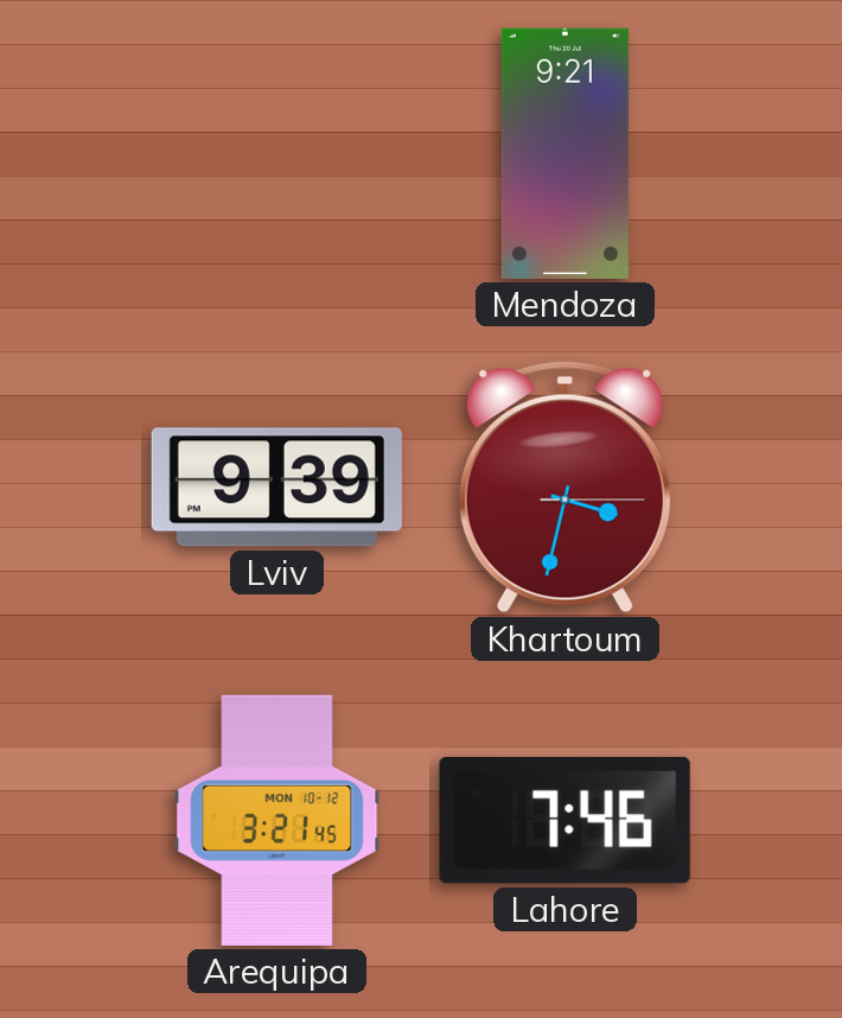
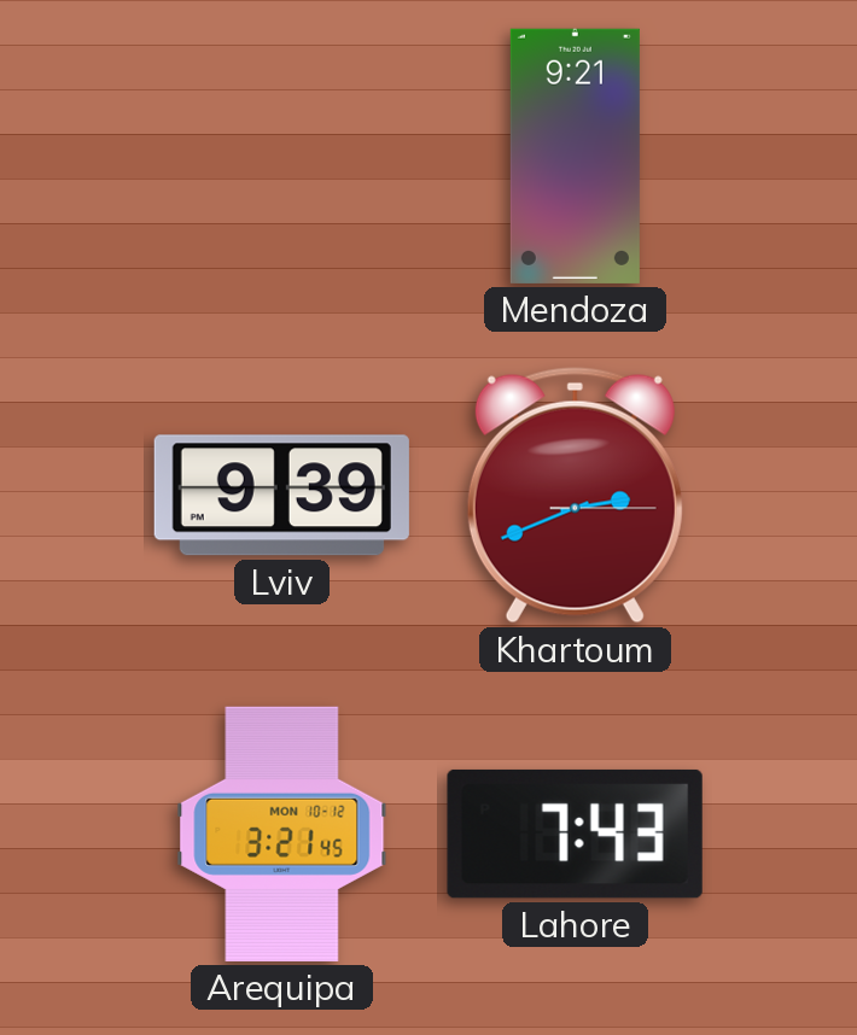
Khartoum: 3:32 -> 2:41
Lahore: 7:46 -> 7:43
